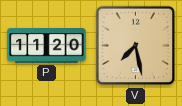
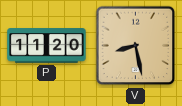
V: 7:28 -> 8:28
